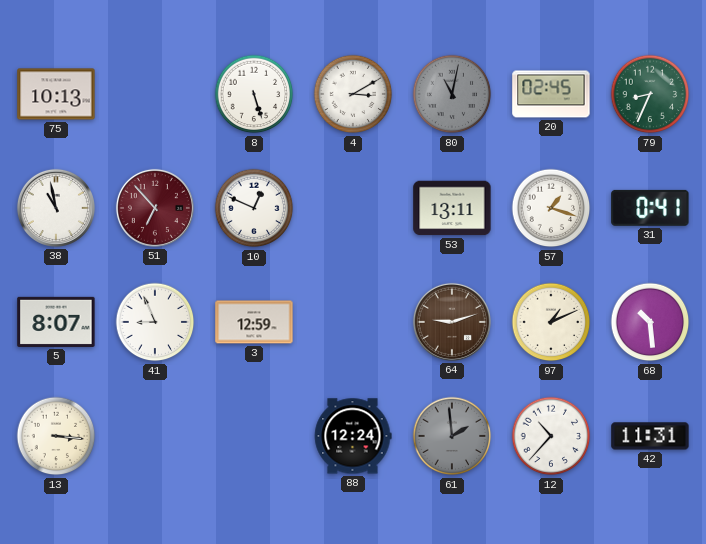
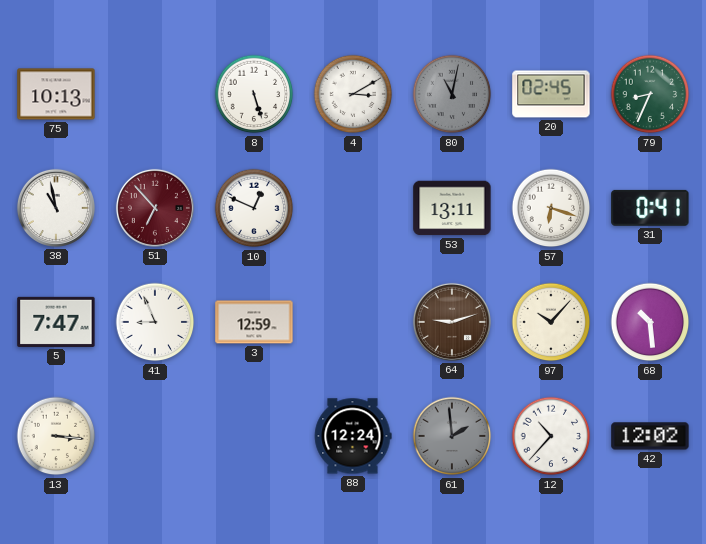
57: 1:18 -> 6:18
5: 8:07 -> 7:47
97: 1:11 -> 10:07
42: 11:31 -> 12:02
